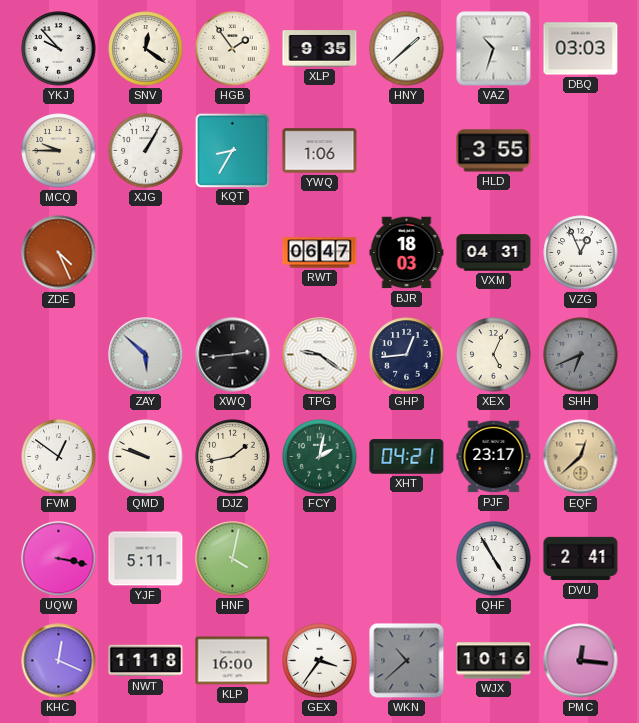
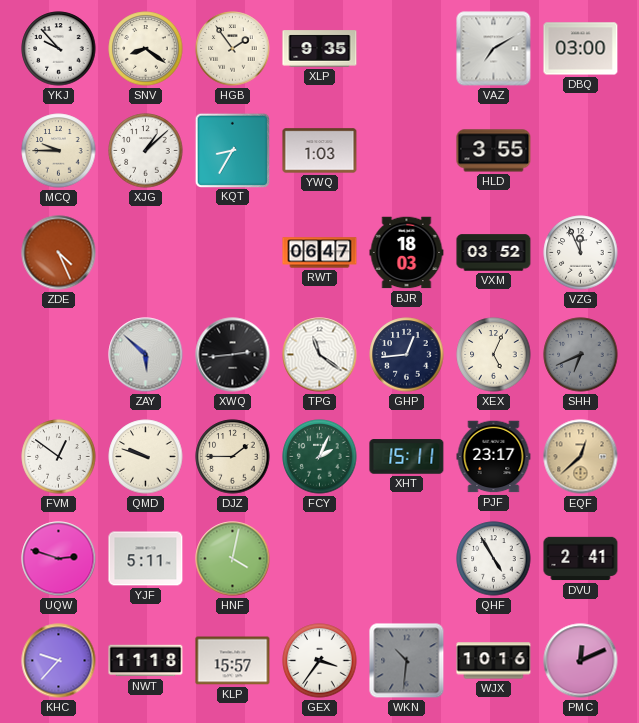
SNV: 12:21 -> 8:21
HNY: 1:38 -> none
VAZ: 10:33 -> 7:10
DBQ: 03:03 -> 03:00
XJG: 1:05 -> 1:08
YWQ: 1:06 -> 1:03
VXM: 04:31 -> 03:52
VZG: 12:56 -> 11:56
TPG: 9:21 -> 11:21
DJZ: 1:43 -> 1:45
FCY: 2:02 -> 2:04
XHT: 04:21 -> 15:11
UQW: 3:17 -> 2:48
KHC: 12:19 -> 9:37
KLP: 16:00 -> 15:57
WKN: 10:38 -> 10:31
PMC: 12:16 -> 12:11
